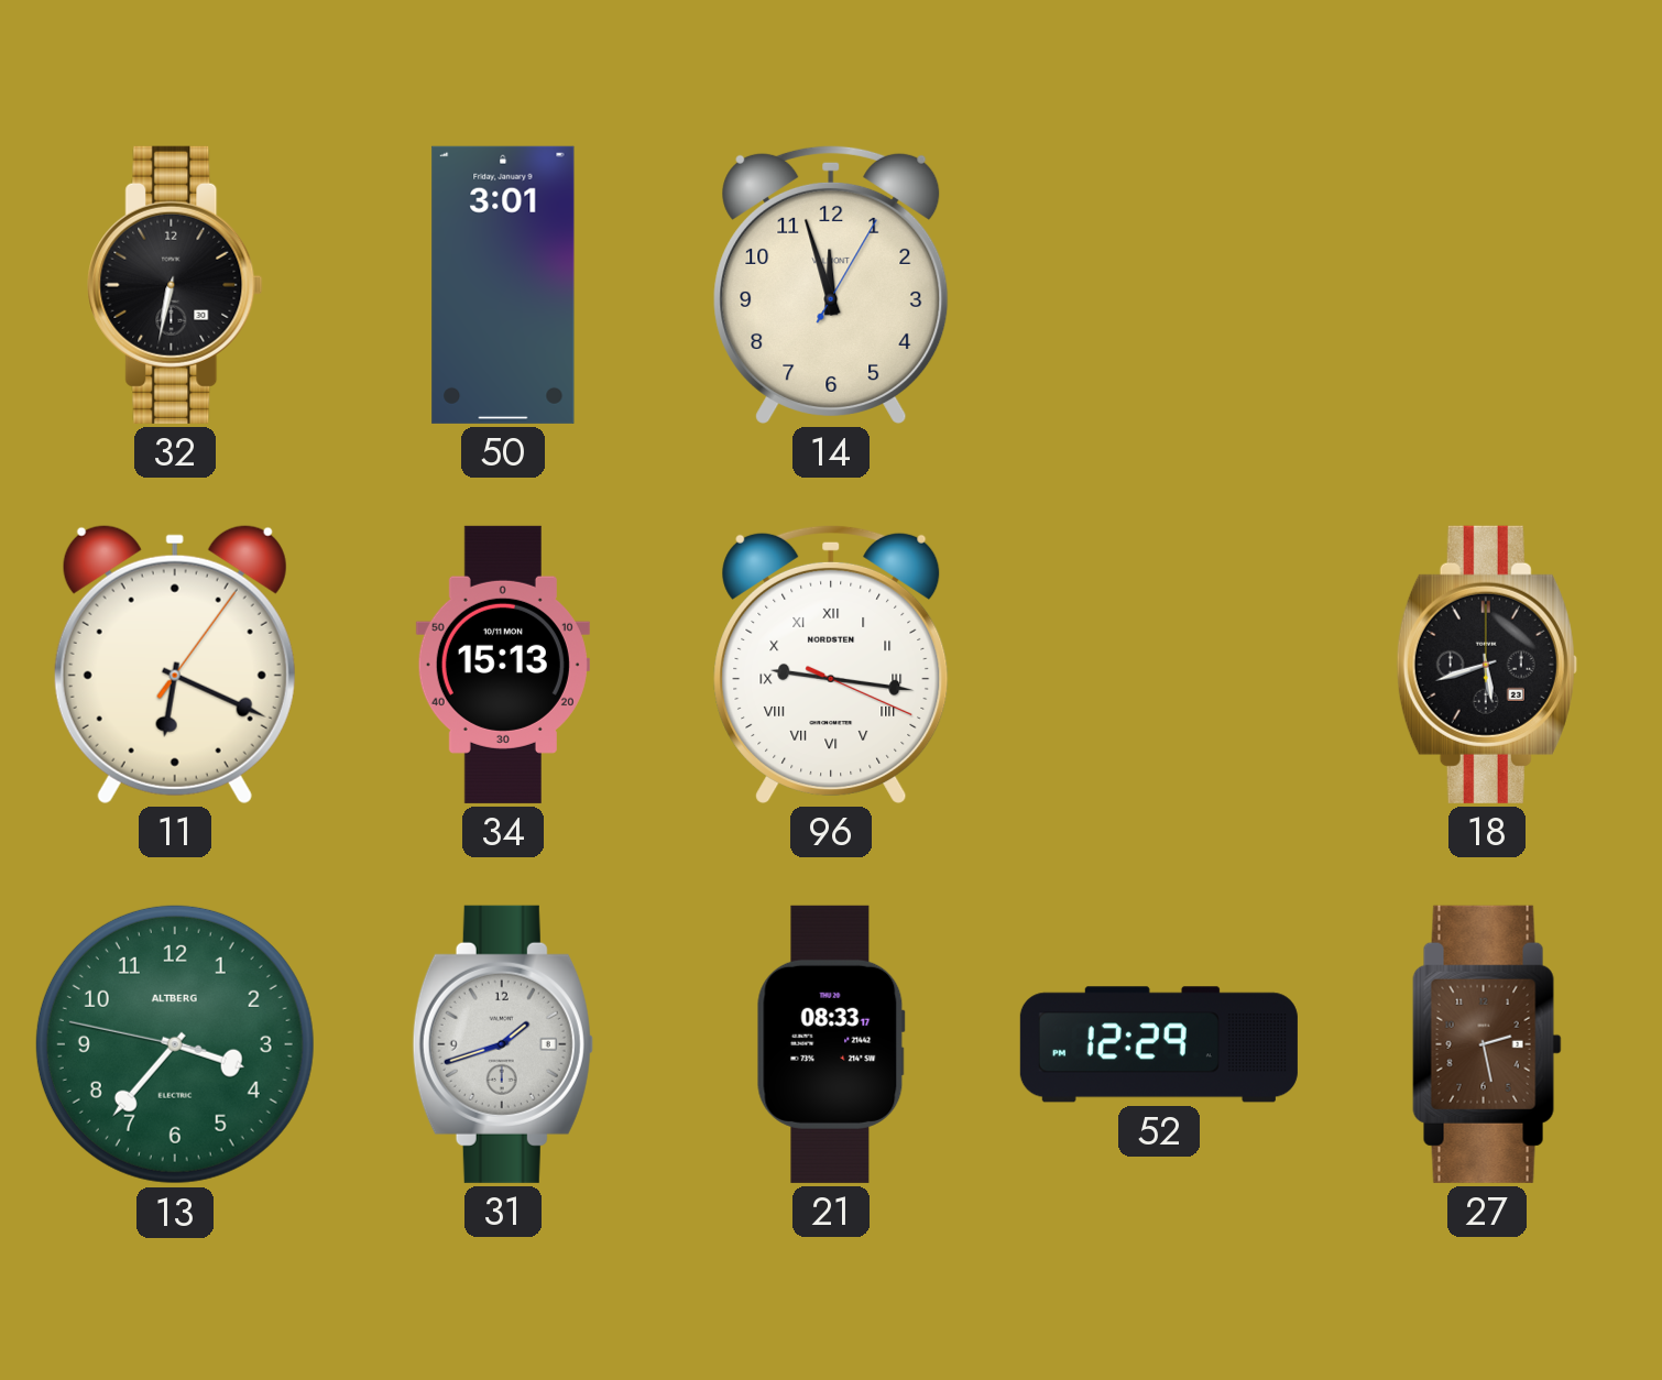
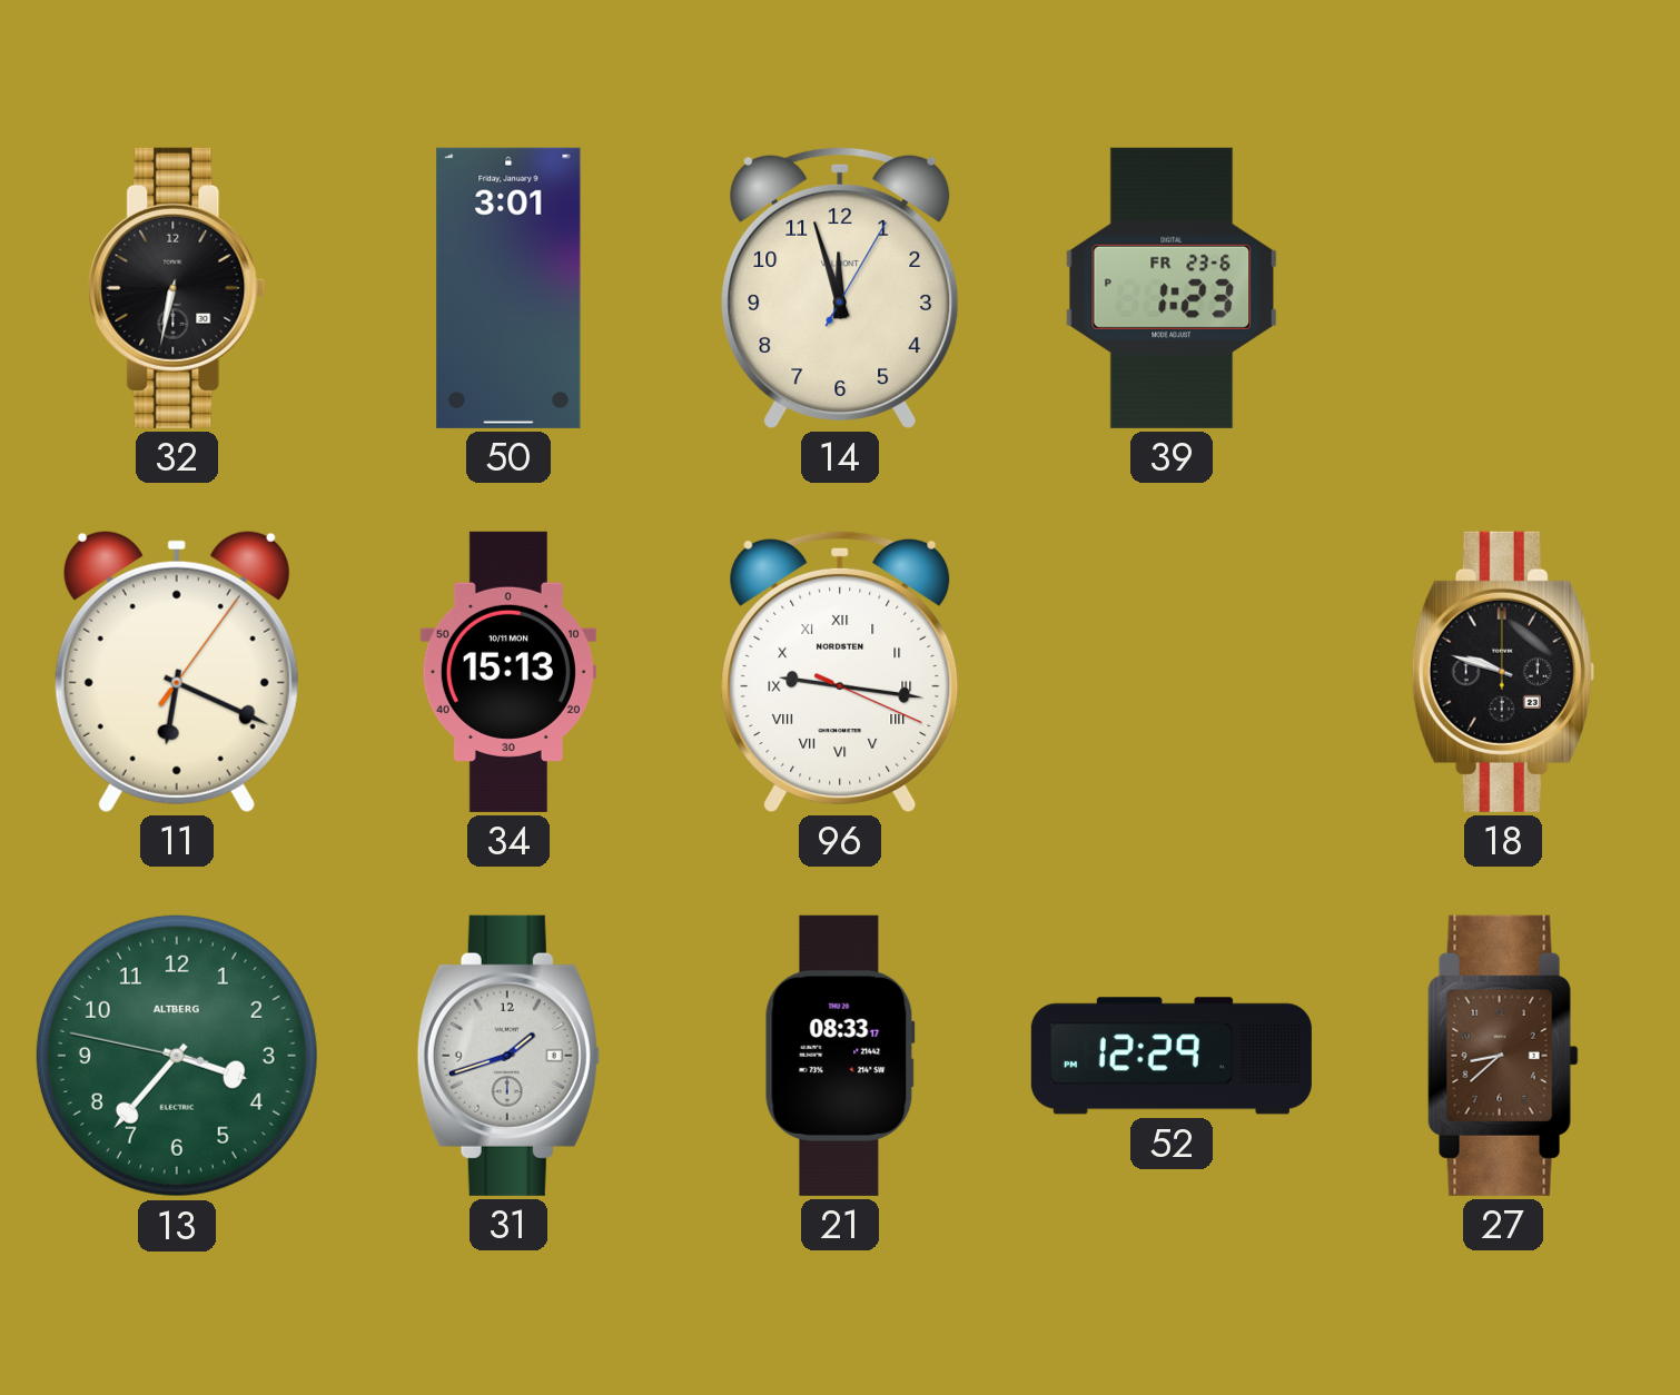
39: none -> 1:23
18: 5:42 -> 9:48
27: 2:28 -> 8:38
